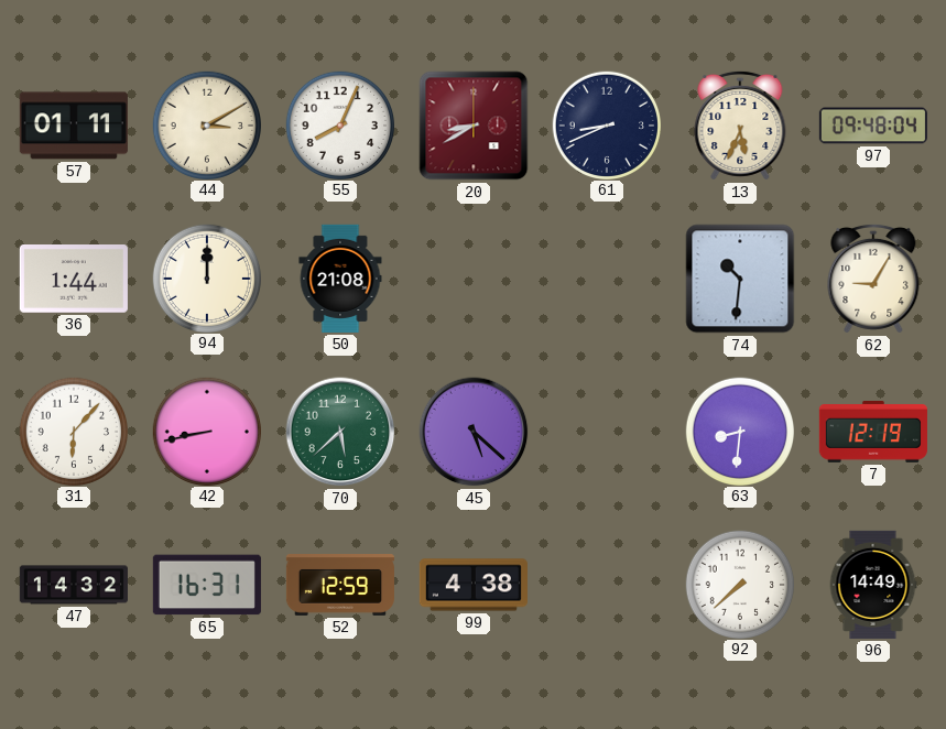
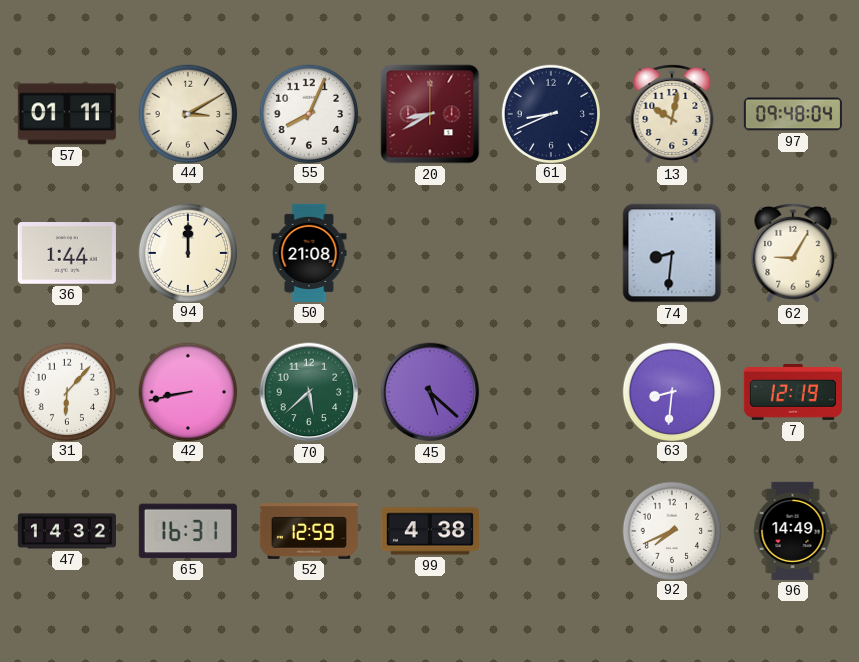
13: 5:34 -> 10:02
74: 10:31 -> 8:31
92: 7:38 -> 7:41
